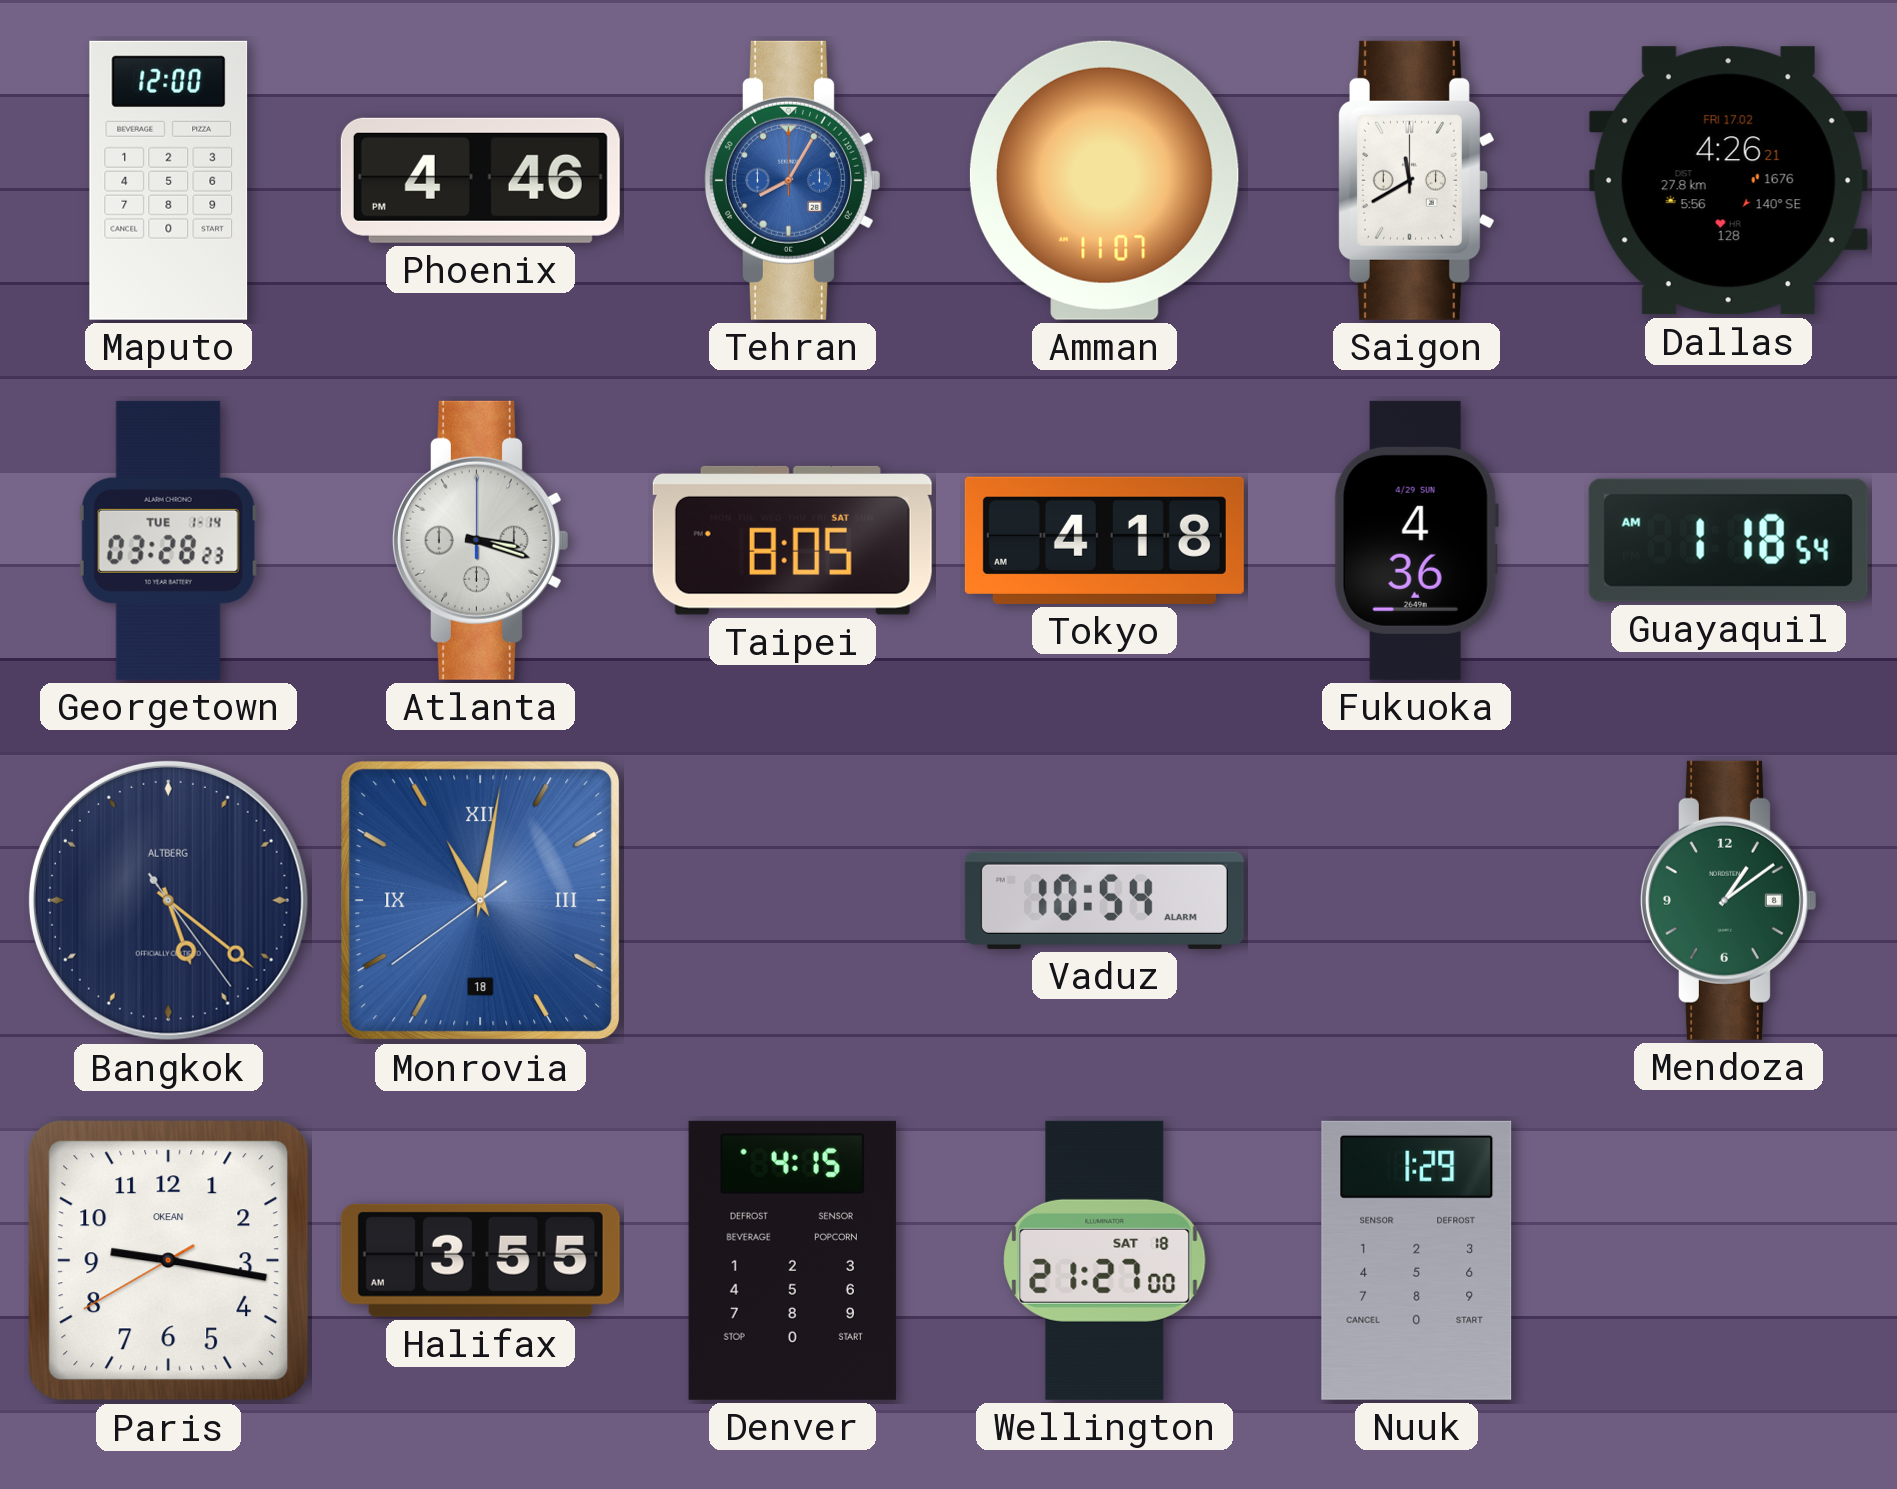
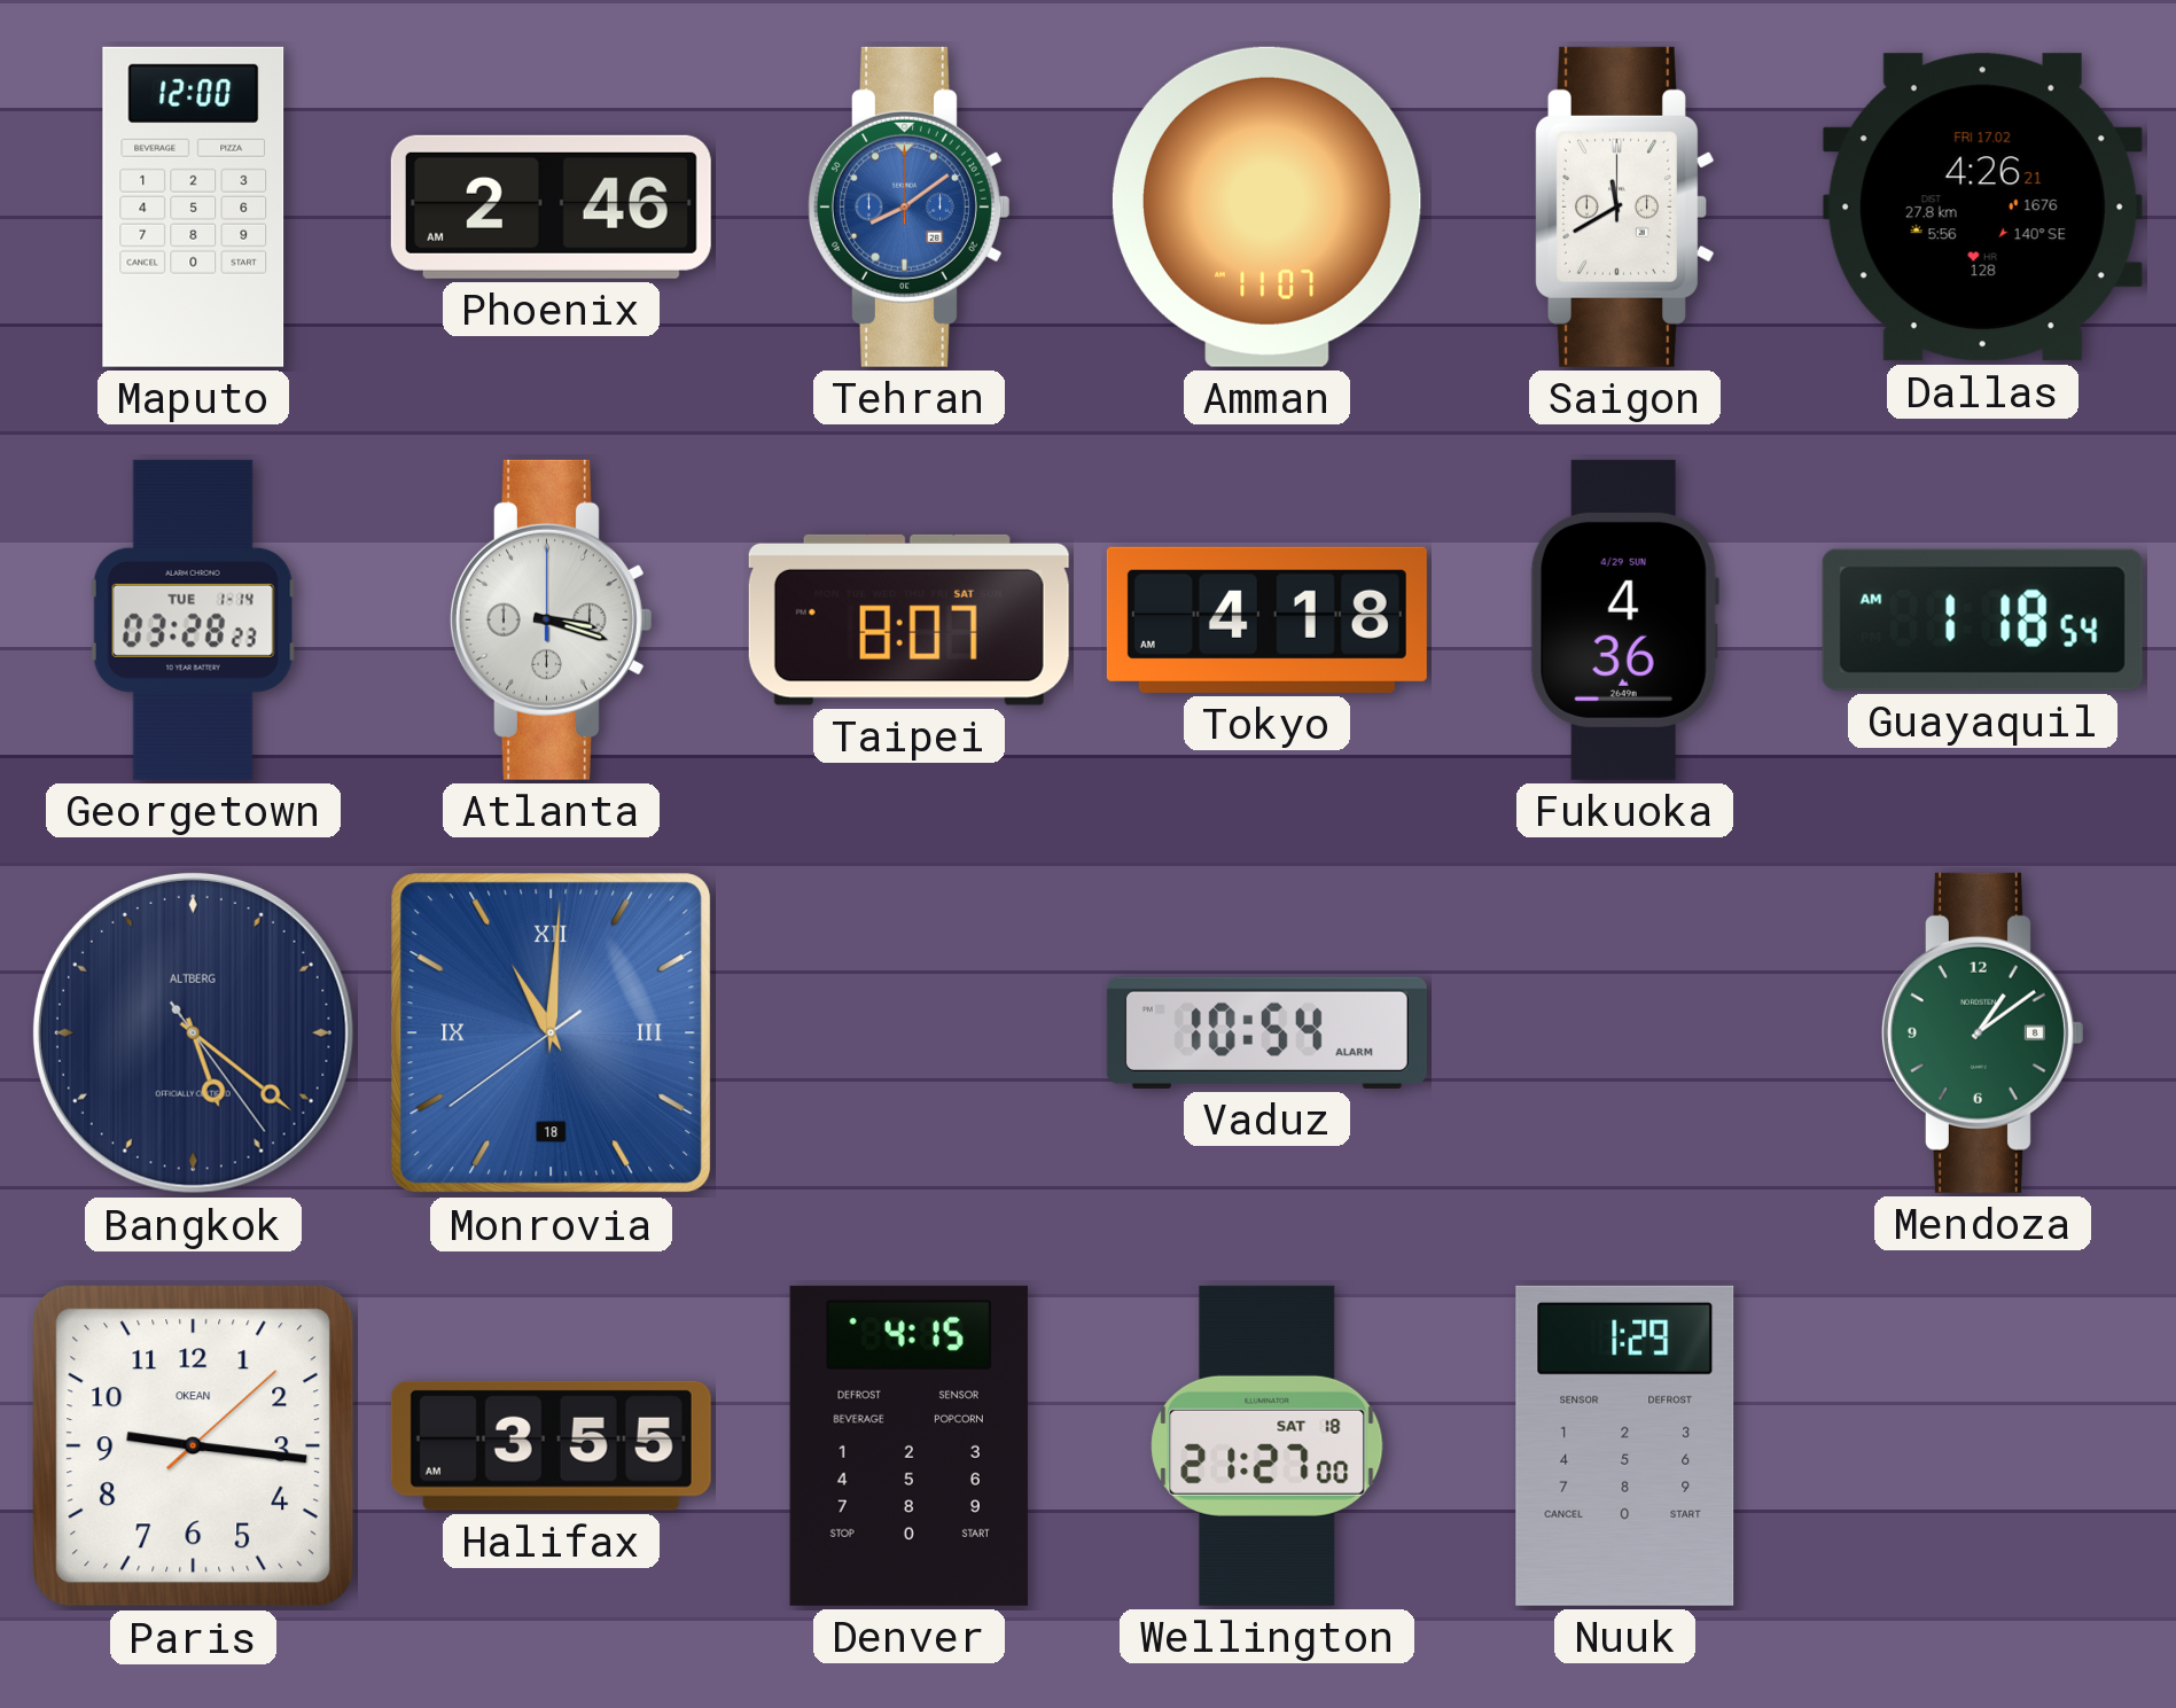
Phoenix: 4:46 -> 2:46
Tehran: 8:05 -> 8:09
Taipei: 8:05 -> 8:07
Monrovia: 11:01 -> 11:00
Paris: 9:16:40 -> 9:16:08
